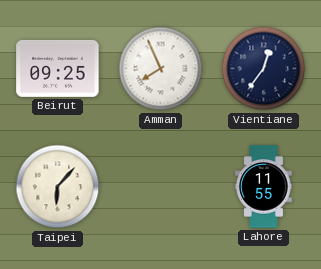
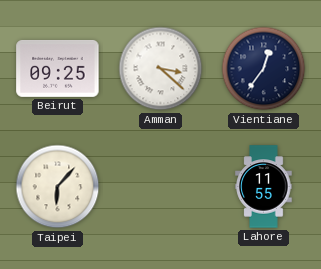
Amman: 7:56 -> 3:22
